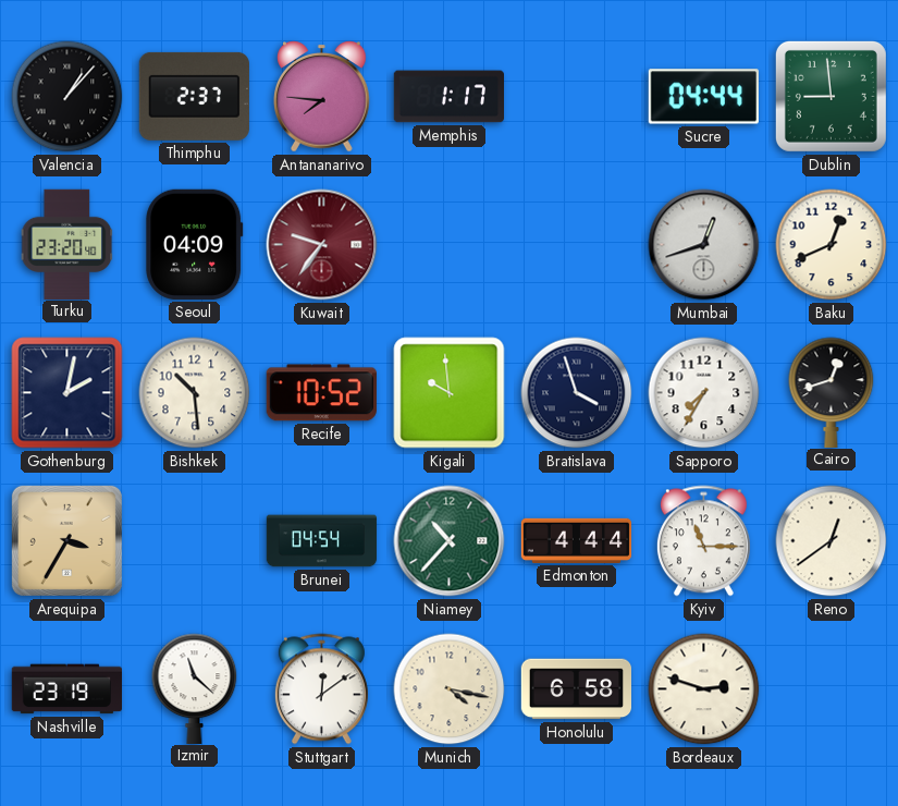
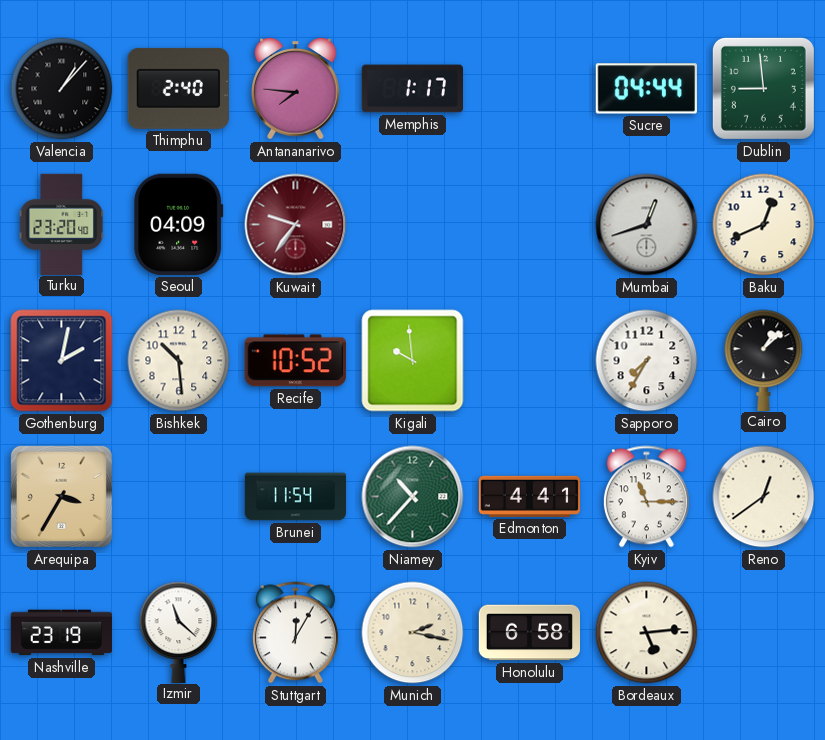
Thimphu: 2:37 -> 2:40
Bratislava: 3:57 -> none
Cairo: 12:42 -> 1:08
Brunei: 04:54 -> 11:54
Edmonton: 4:44 -> 4:41
Stuttgart: 12:09 -> 12:05
Munich: 4:17 -> 2:17
Bordeaux: 2:48 -> 5:14
